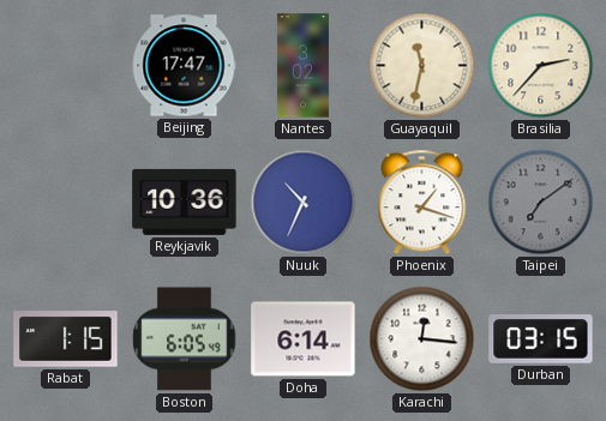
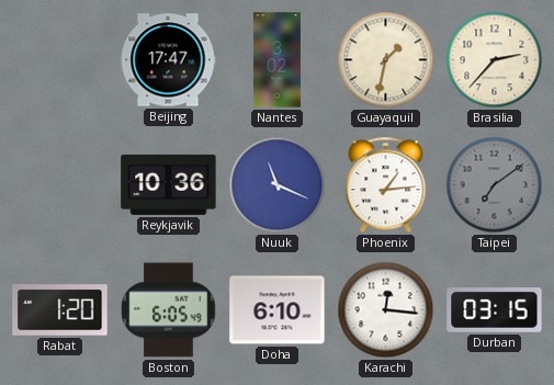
Guayaquil: 11:32 -> 1:32
Nuuk: 10:34 -> 11:19
Phoenix: 1:18 -> 1:14
Rabat: 1:15 -> 1:20
Doha: 6:14 -> 6:10
